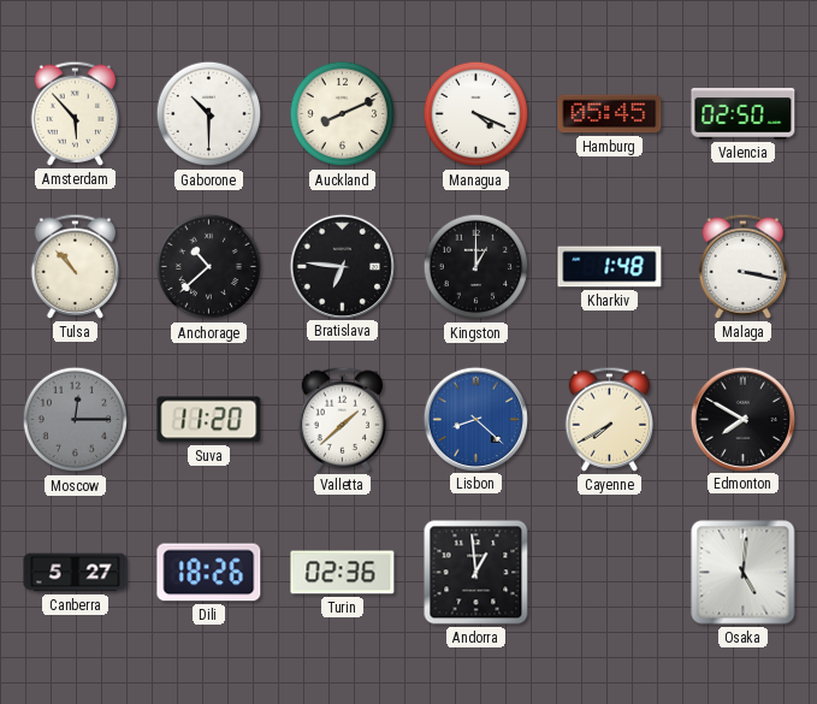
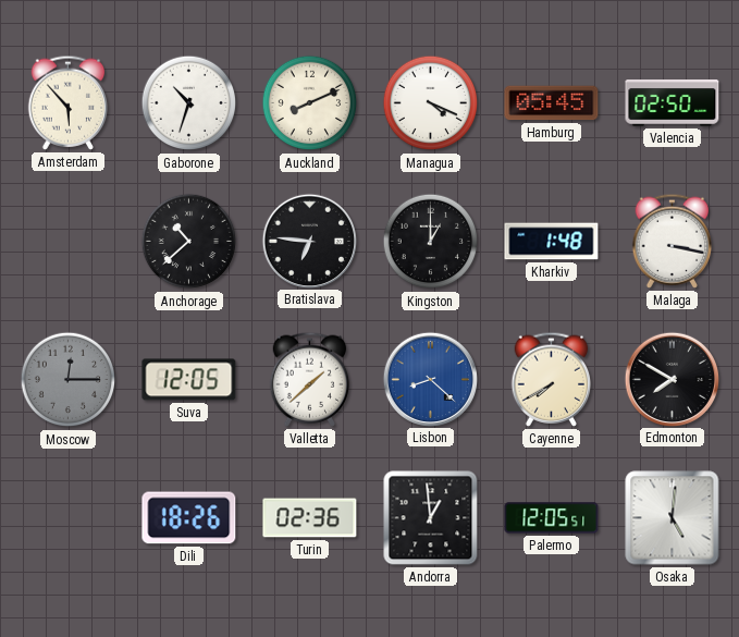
Gaborone: 10:30 -> 10:33
Tulsa: 10:53 -> none
Suva: 11:20 -> 12:05
Canberra: 5:27 -> none
Palermo: none -> 12:05
